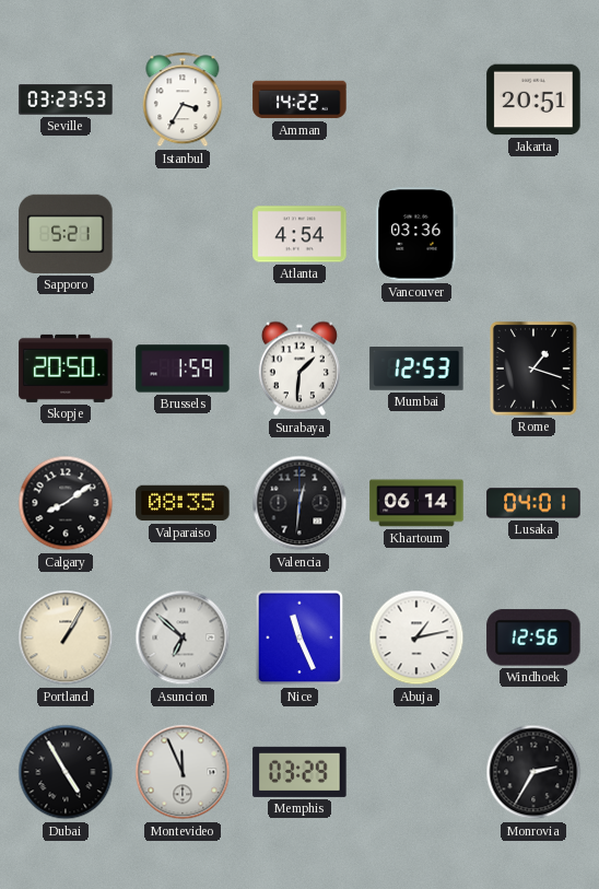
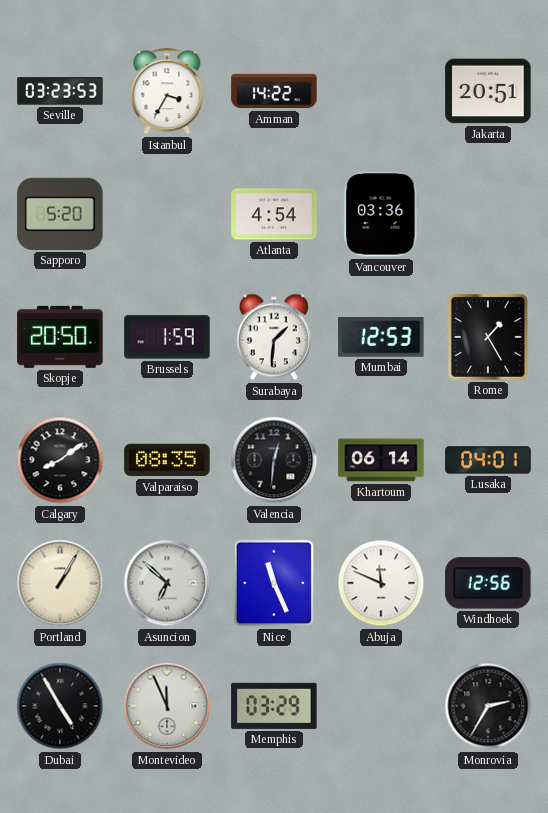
Sapporo: 5:21 -> 5:20
Rome: 1:18 -> 1:25
Abuja: 1:13 -> 11:49
